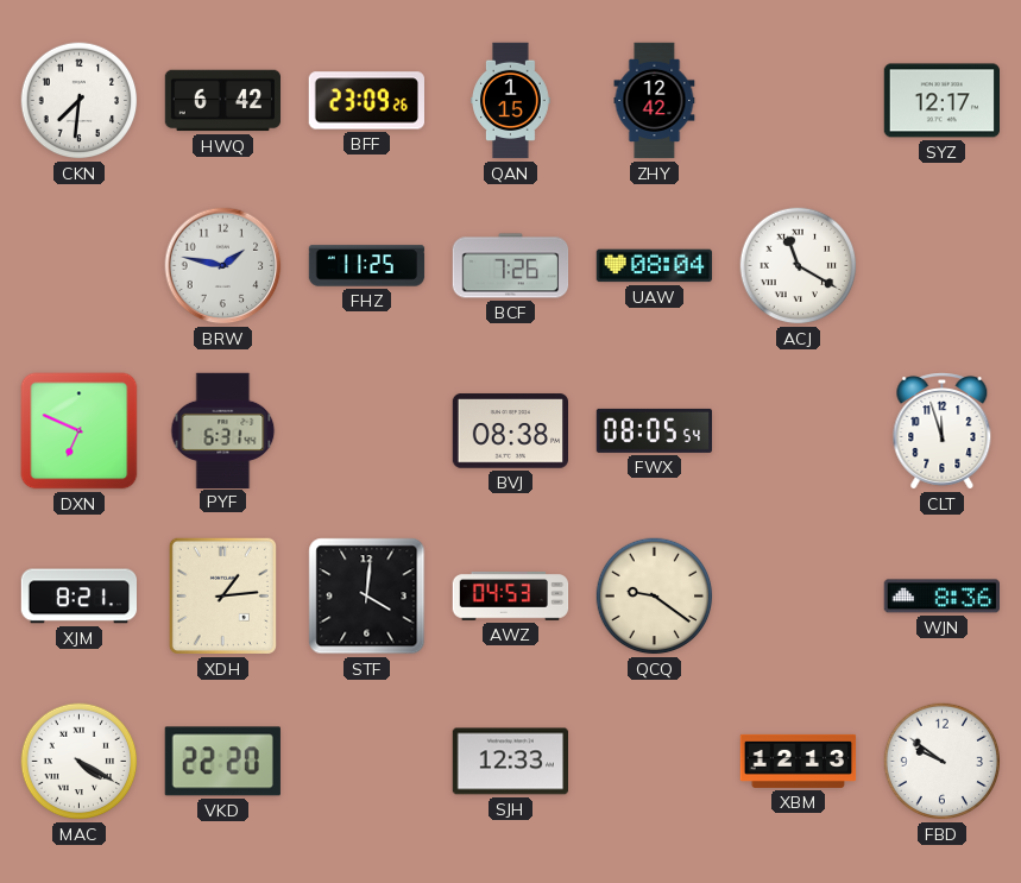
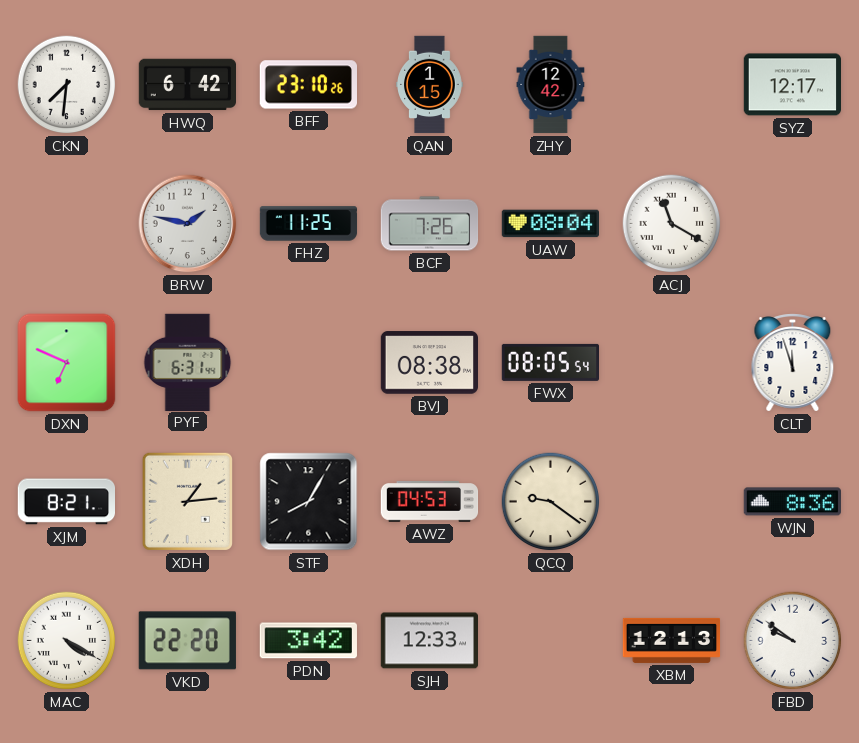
BFF: 23:09 -> 23:10
STF: 4:01 -> 8:05
PDN: none -> 3:42
